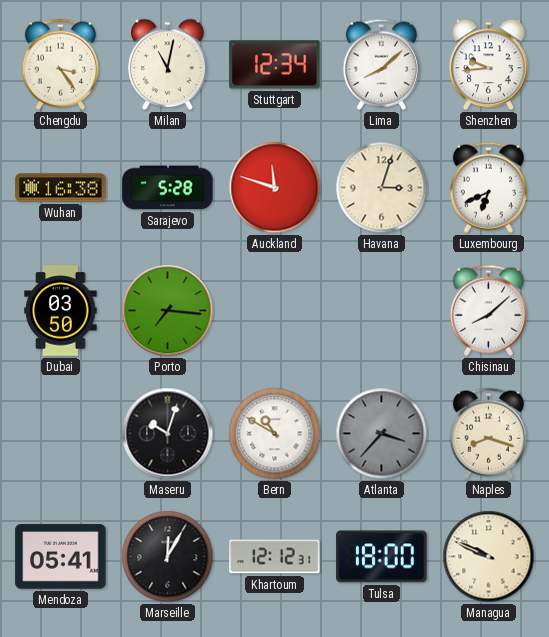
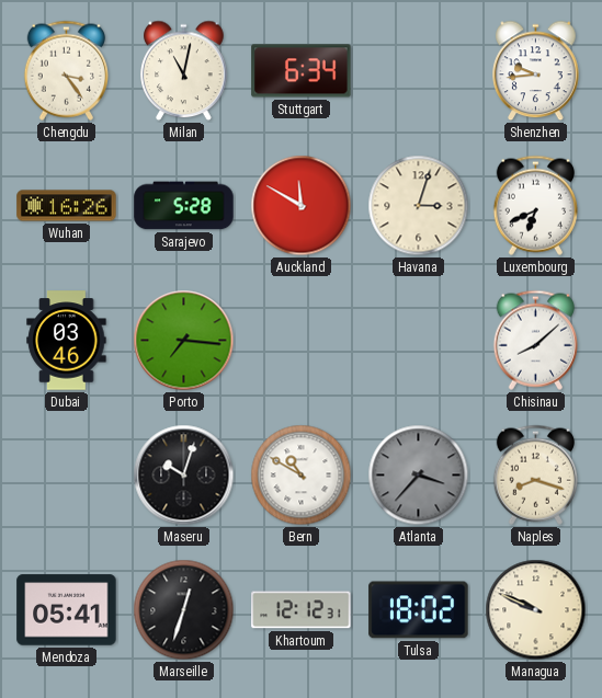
Stuttgart: 12:34 -> 6:34
Lima: 8:08 -> none
Wuhan: 16:38 -> 16:26
Auckland: 11:48 -> 11:50
Dubai: 03:50 -> 03:46
Marseille: 12:05 -> 12:33
Tulsa: 18:00 -> 18:02
